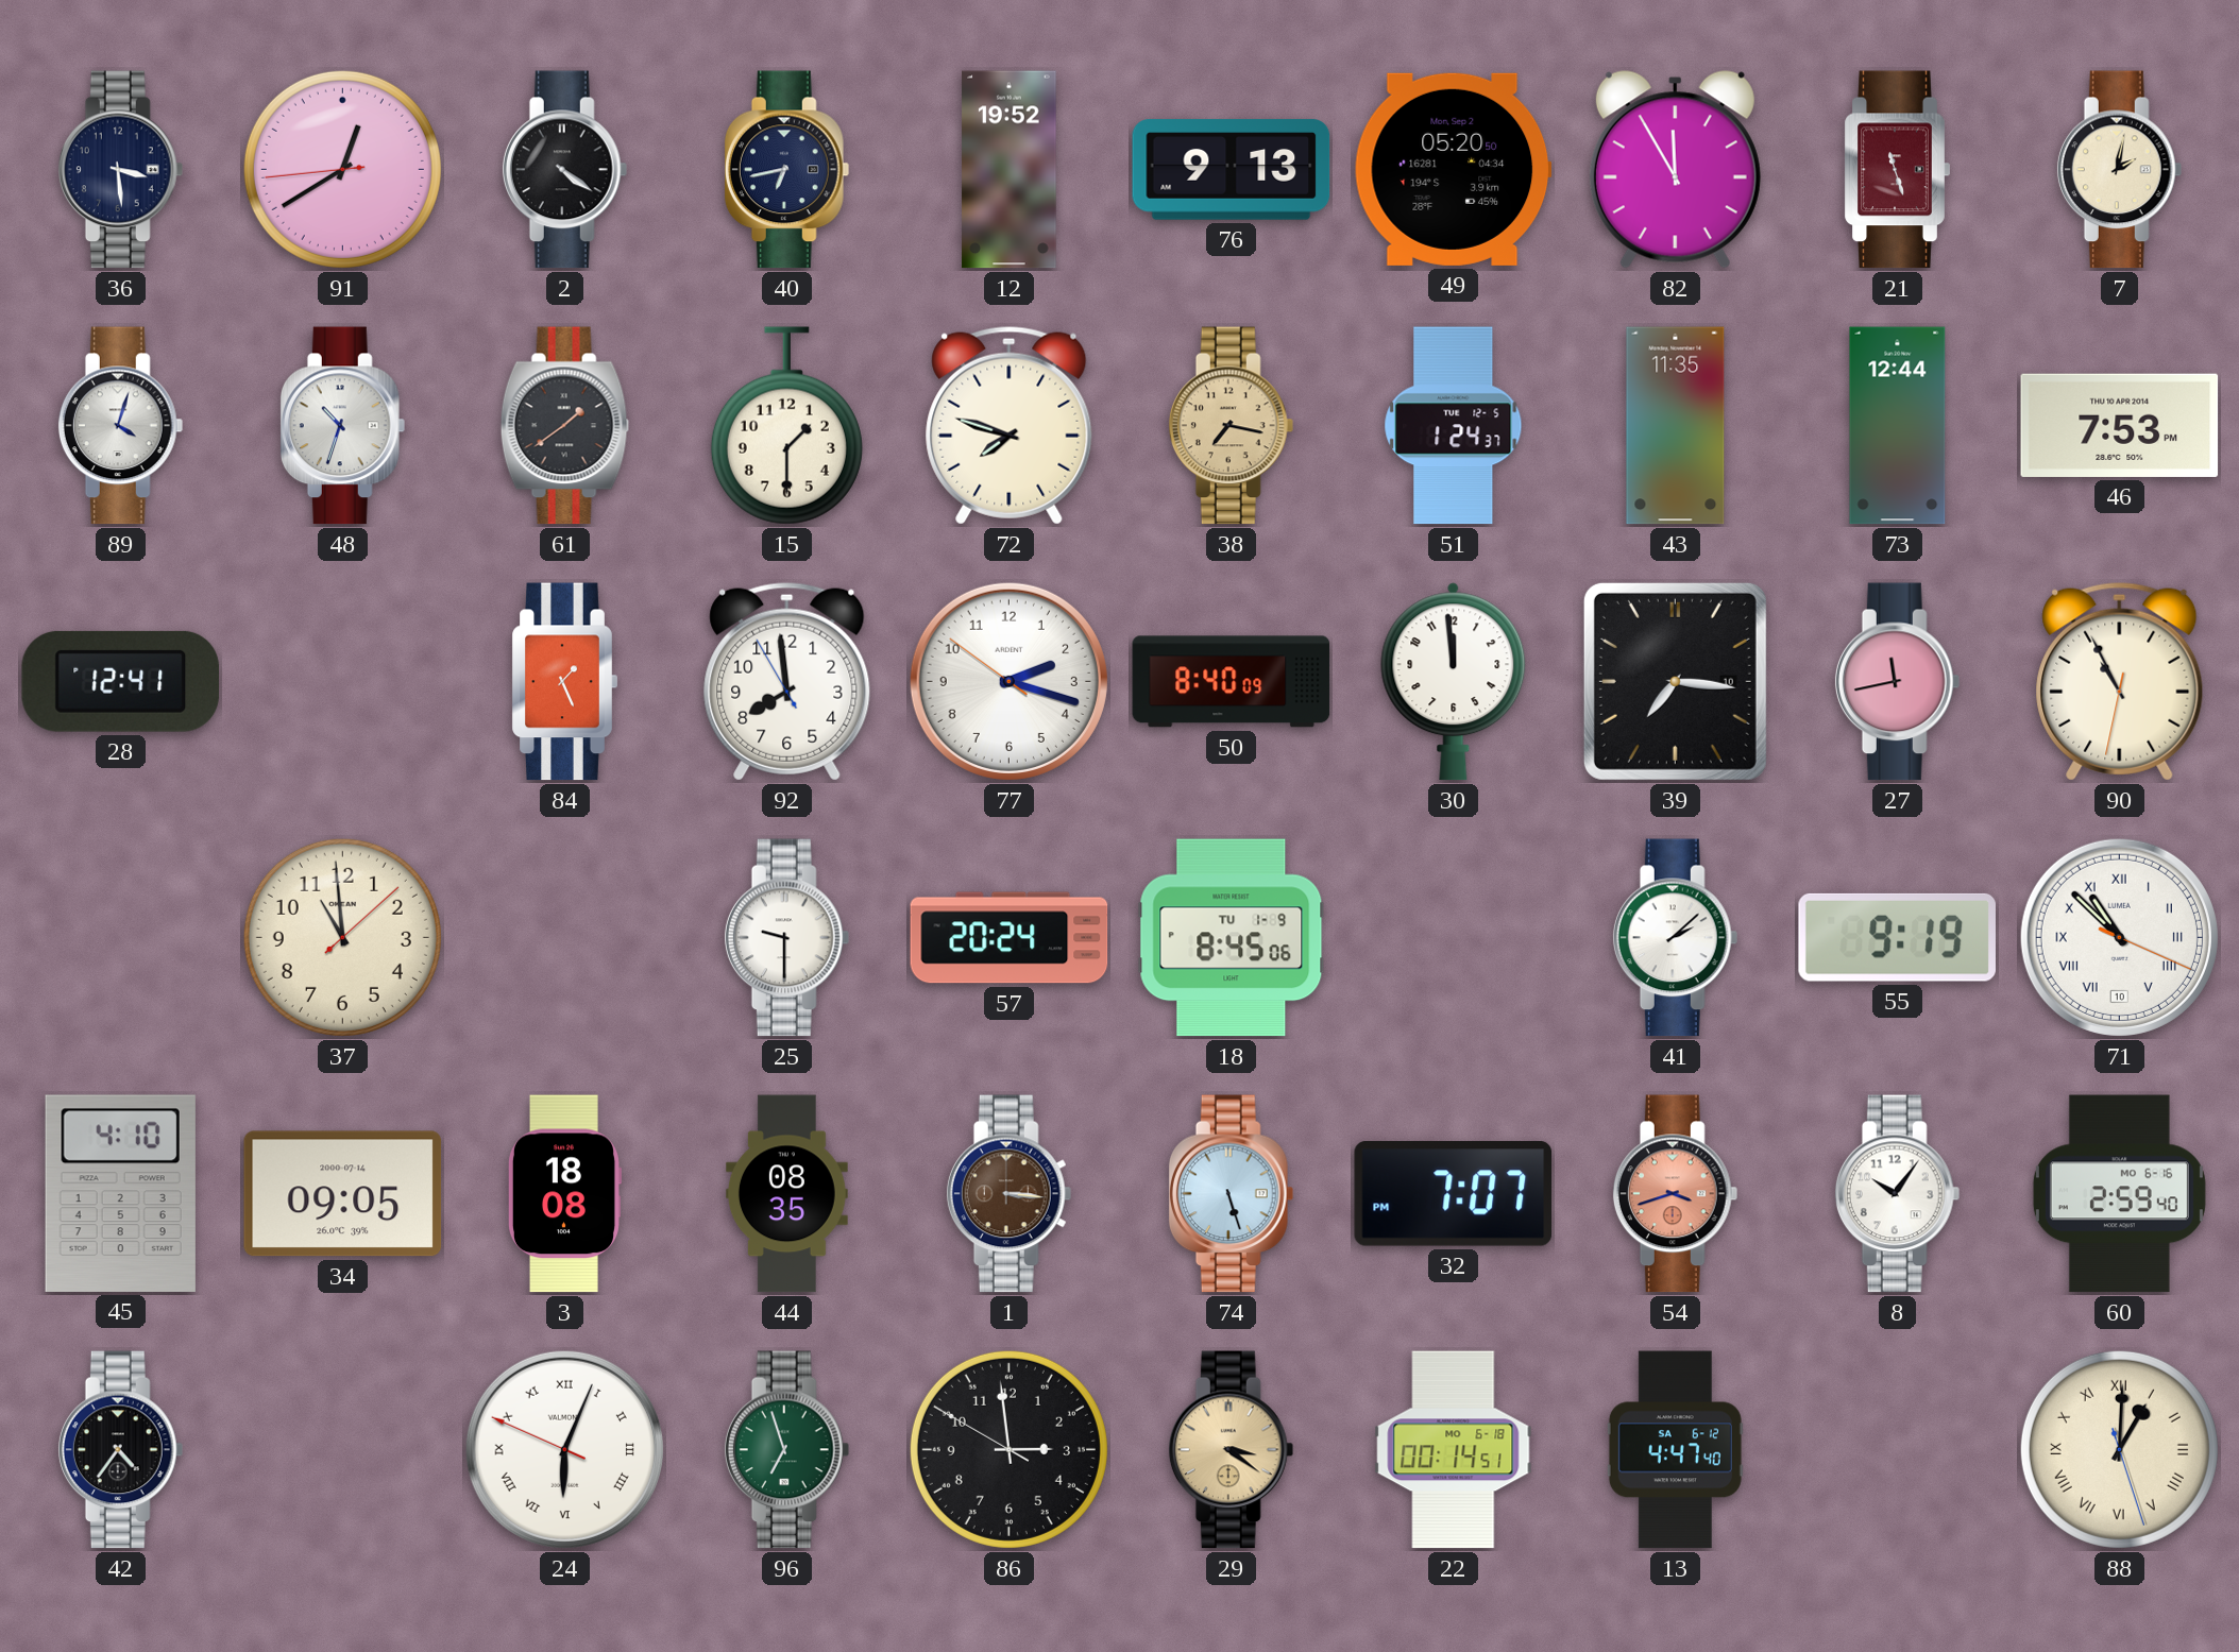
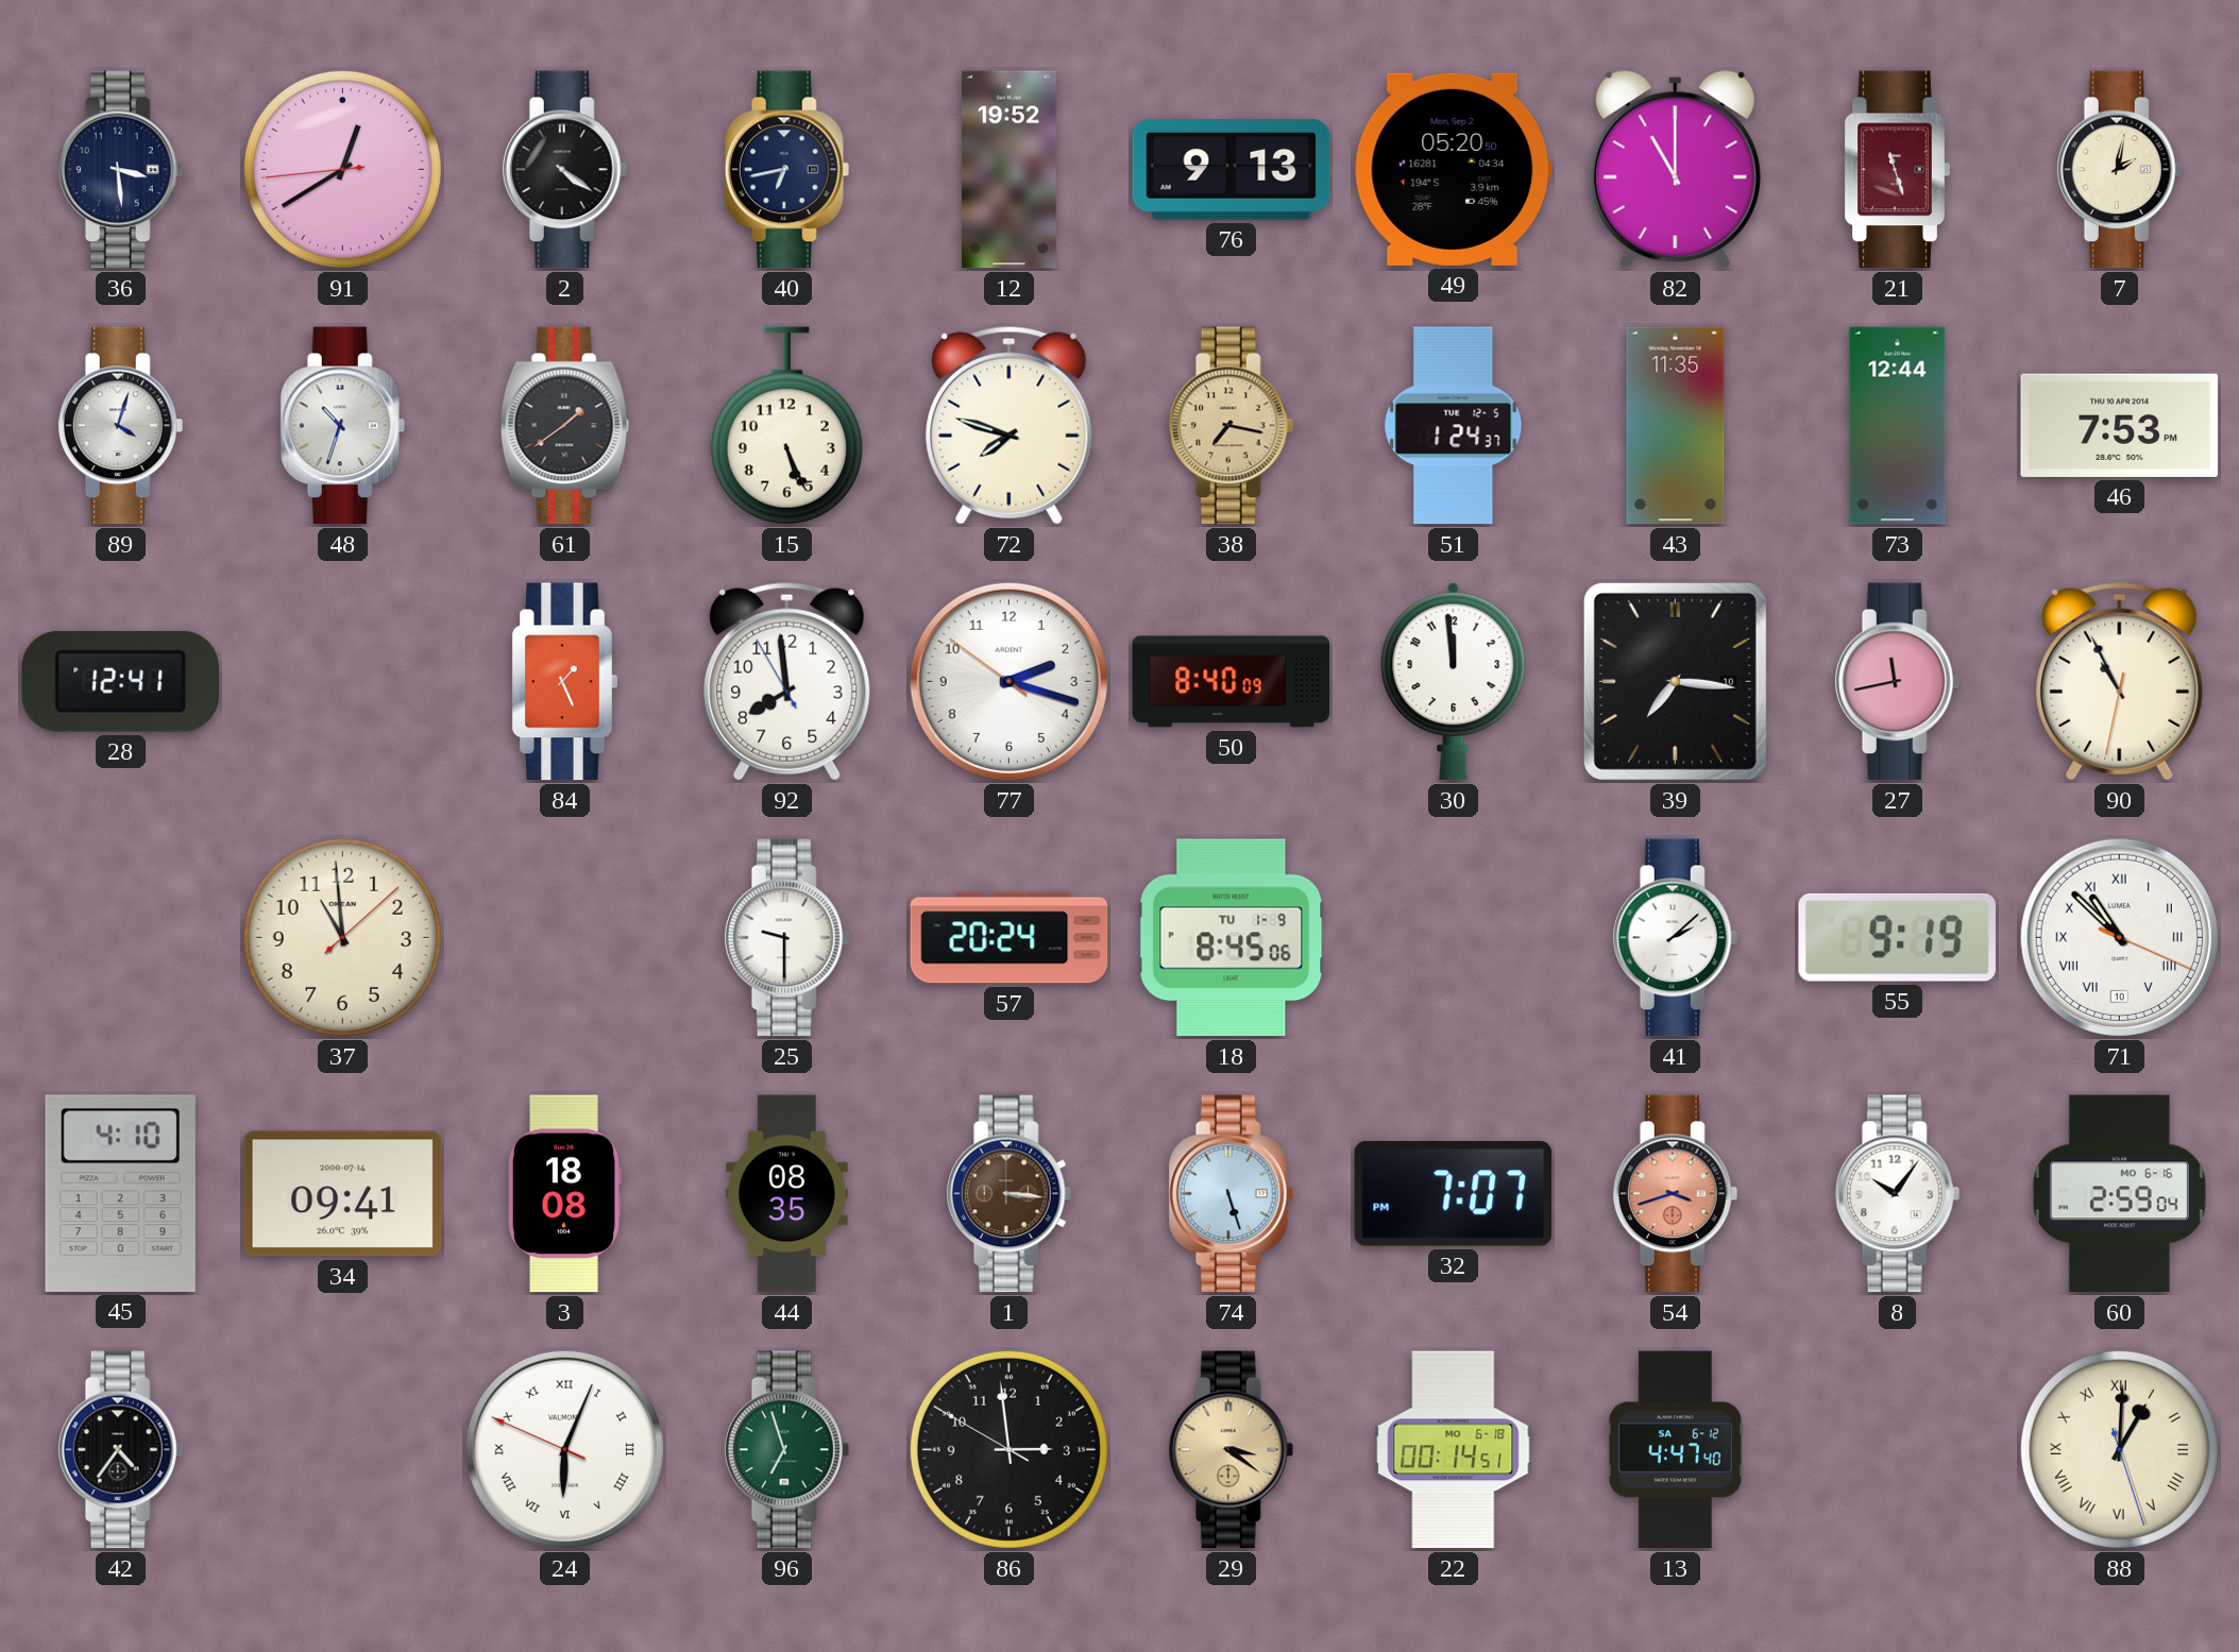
82: 11:55 -> 11:00
15: 1:30 -> 5:26
34: 09:05 -> 09:41
60: 2:59:40 -> 2:59:04
